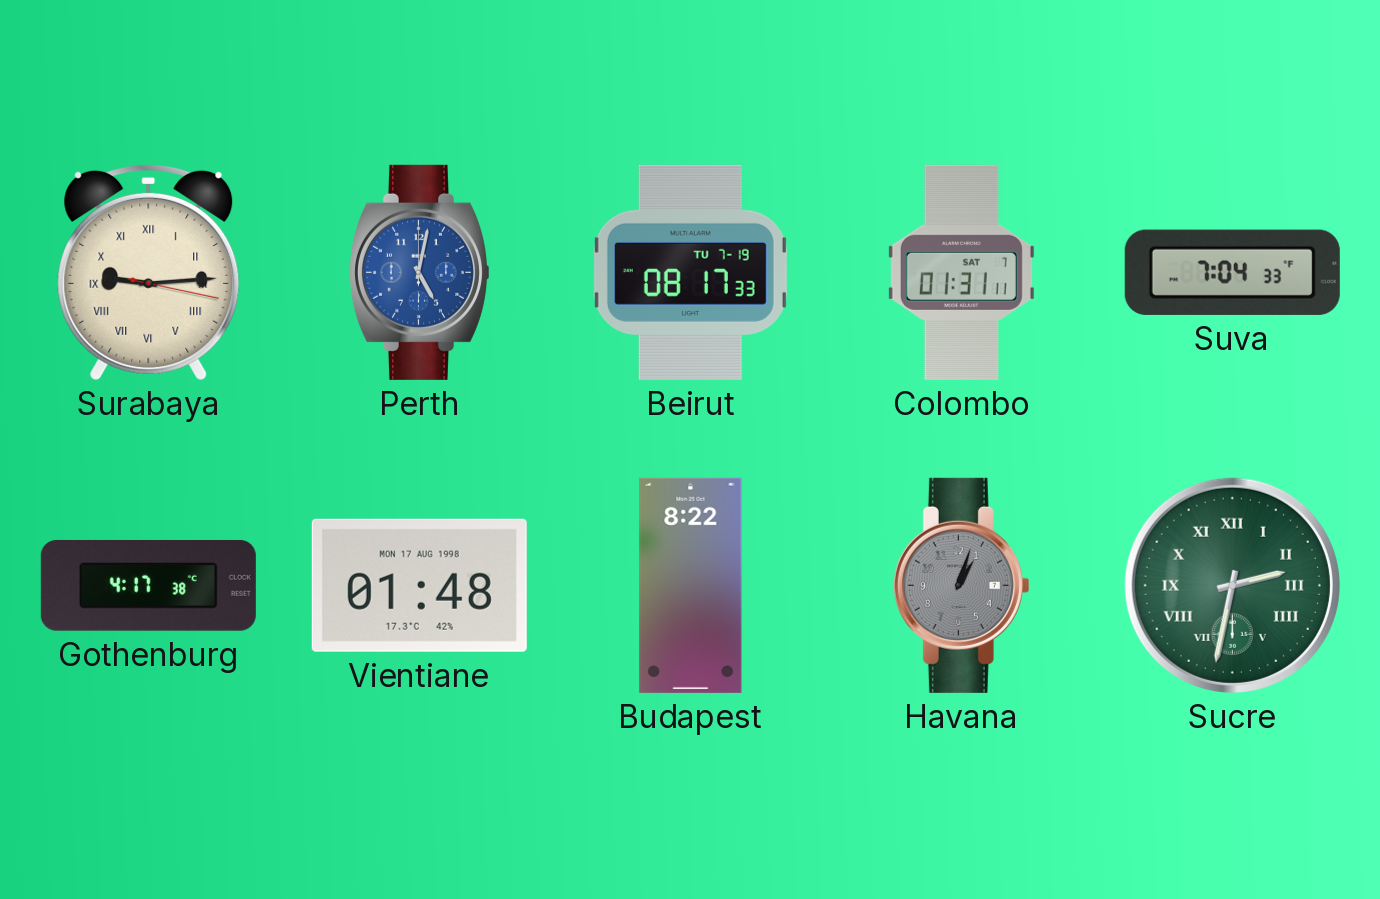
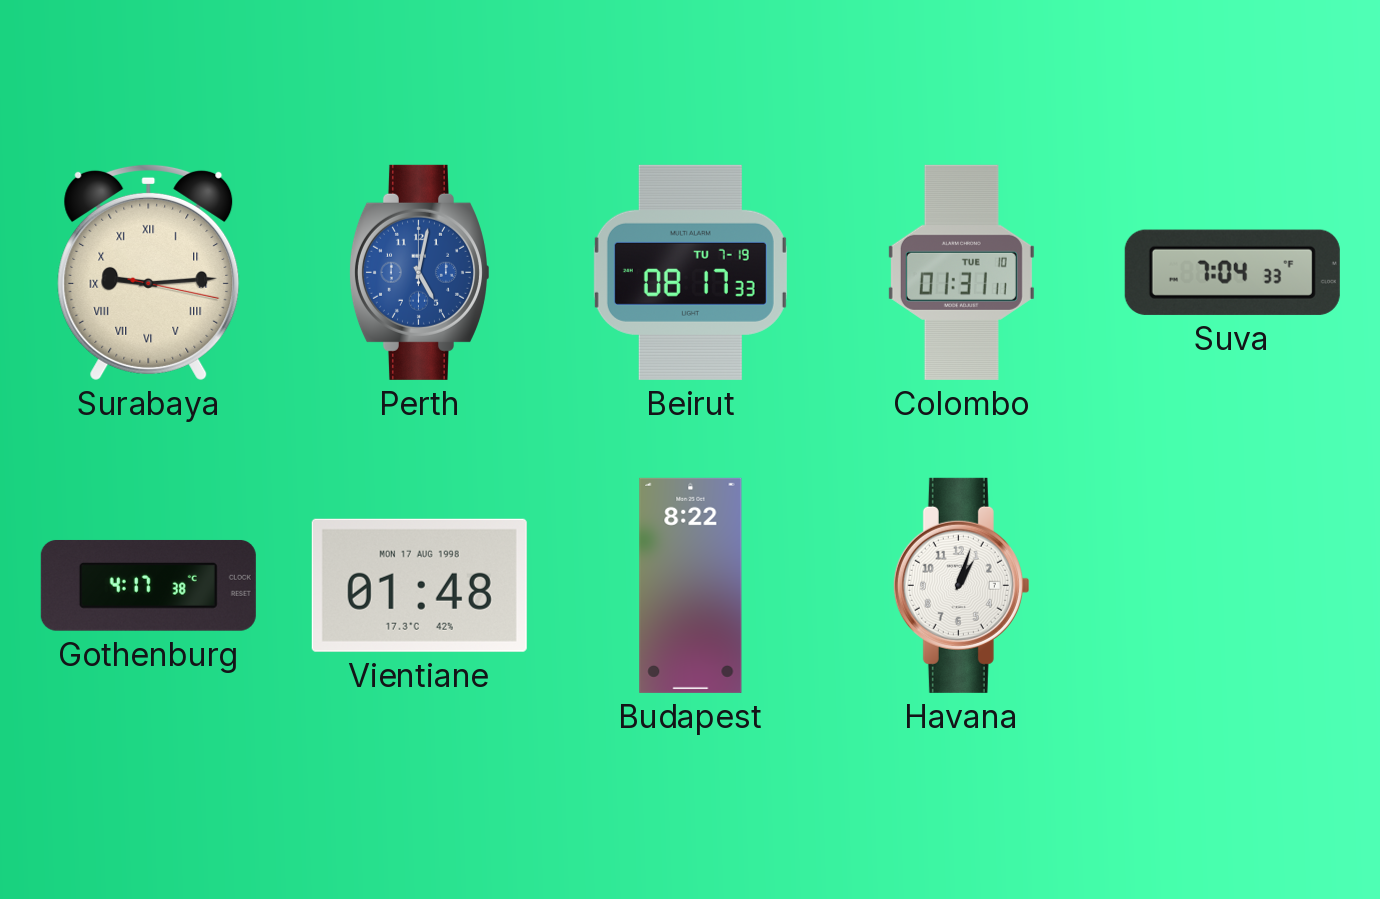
Colombo date: SAT 7 -> TUE 10
Havana dial: grey -> white
Sucre: 2:32 -> none
